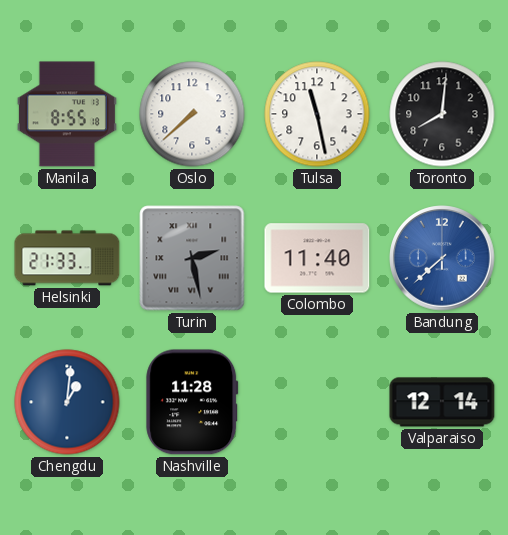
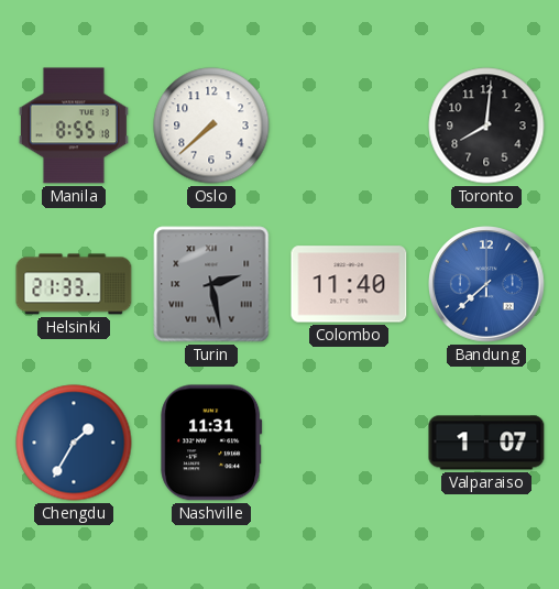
Tulsa: 11:28 -> none
Chengdu: 1:01 -> 1:35
Nashville: 11:28 -> 11:31
Valparaiso: 12:14 -> 1:07
